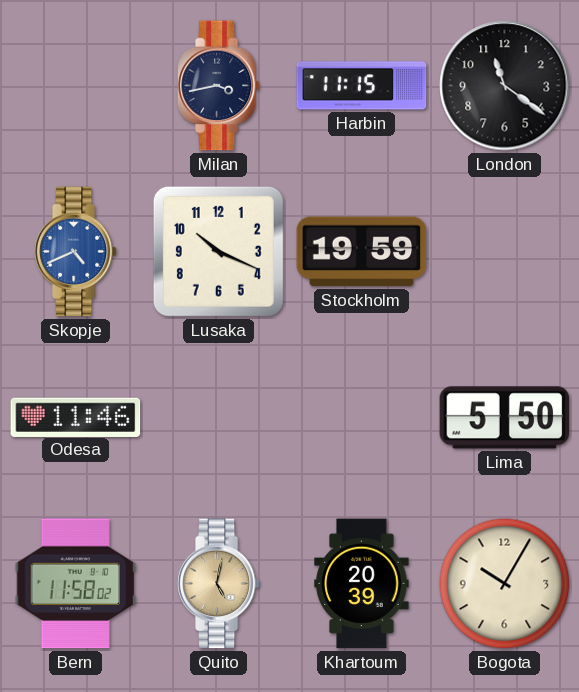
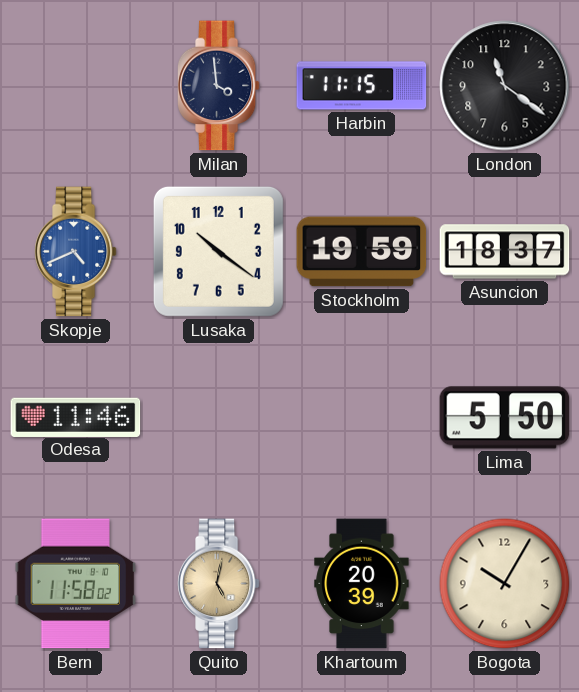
Milan: 3:43 -> 3:59
Lusaka: 10:19 -> 10:21
Asuncion: none -> 18:37
